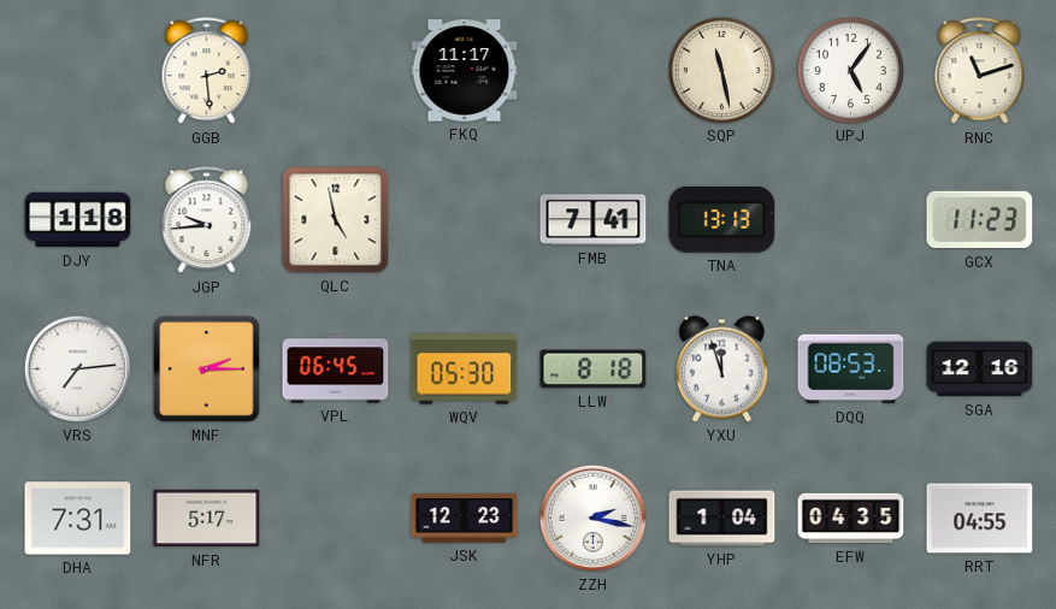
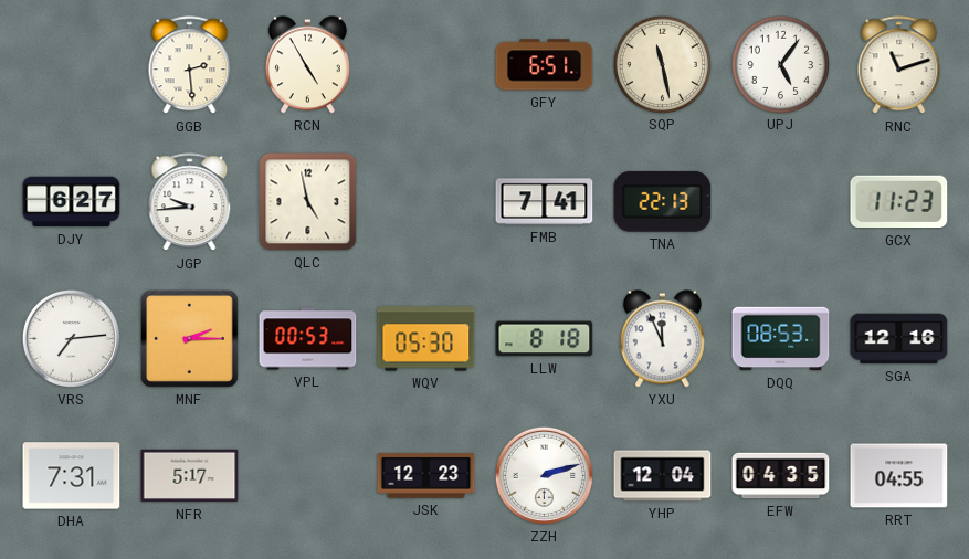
RCN: none -> 4:55
FKQ: 11:17 -> none
GFY: none -> 6:51
DJY: 1:18 -> 6:27
TNA: 13:13 -> 22:13
VPL: 06:45 -> 00:53
YXU: 11:57 -> 11:56
ZZH: 2:17 -> 2:12
YHP: 1:04 -> 12:04
